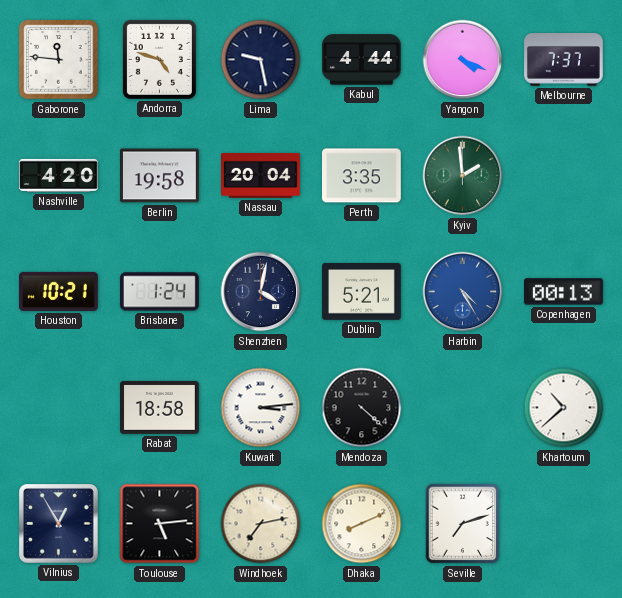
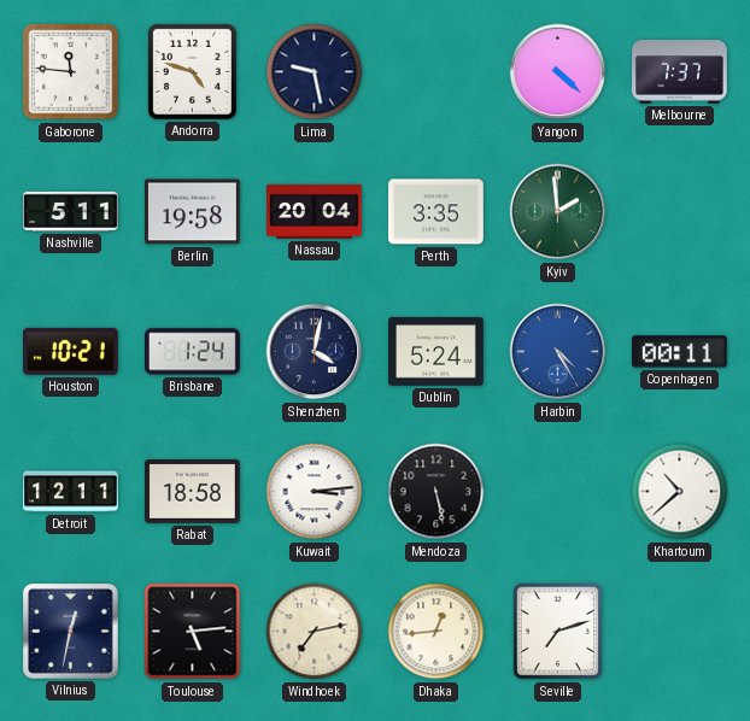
Kabul: 4:44 -> none
Yangon: 4:19 -> 4:22
Nashville: 4:20 -> 5:11
Dublin: 5:21 -> 5:24
Copenhagen: 00:13 -> 00:11
Detroit: none -> 12:11
Mendoza: 4:22 -> 5:28
Vilnius: 12:55 -> 12:32
Dhaka: 8:11 -> 12:44
